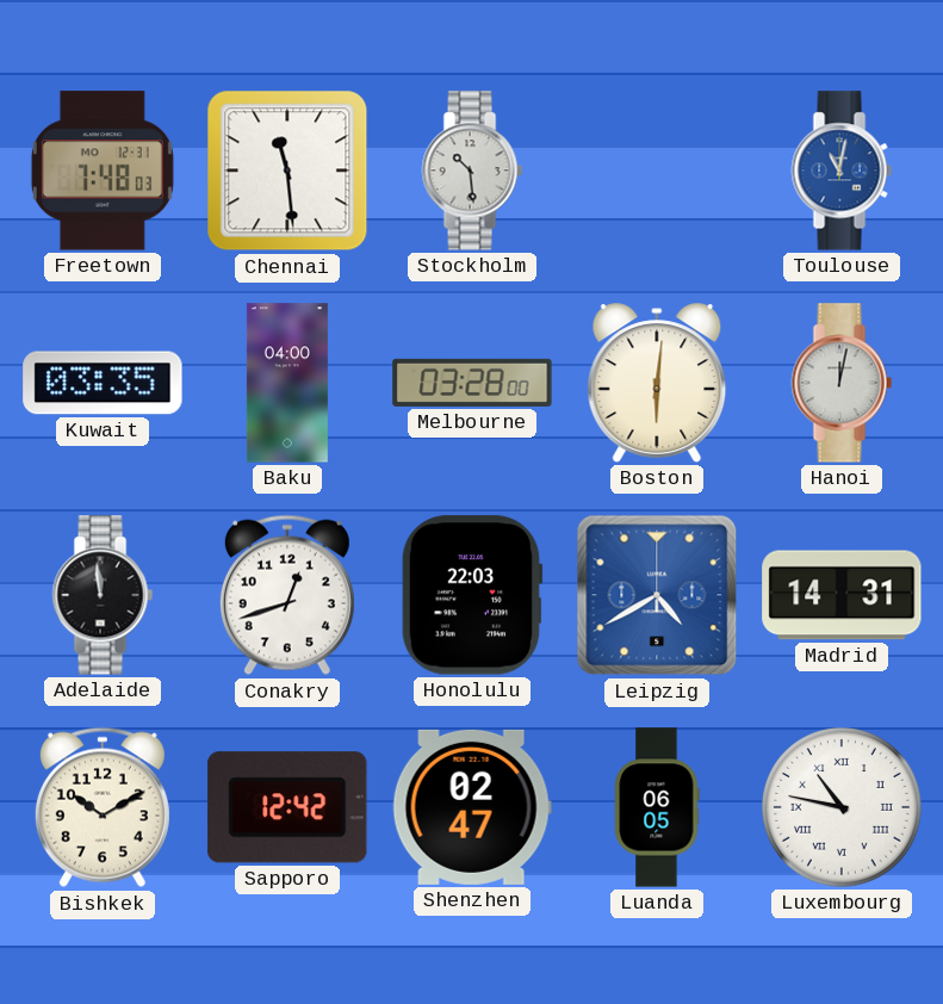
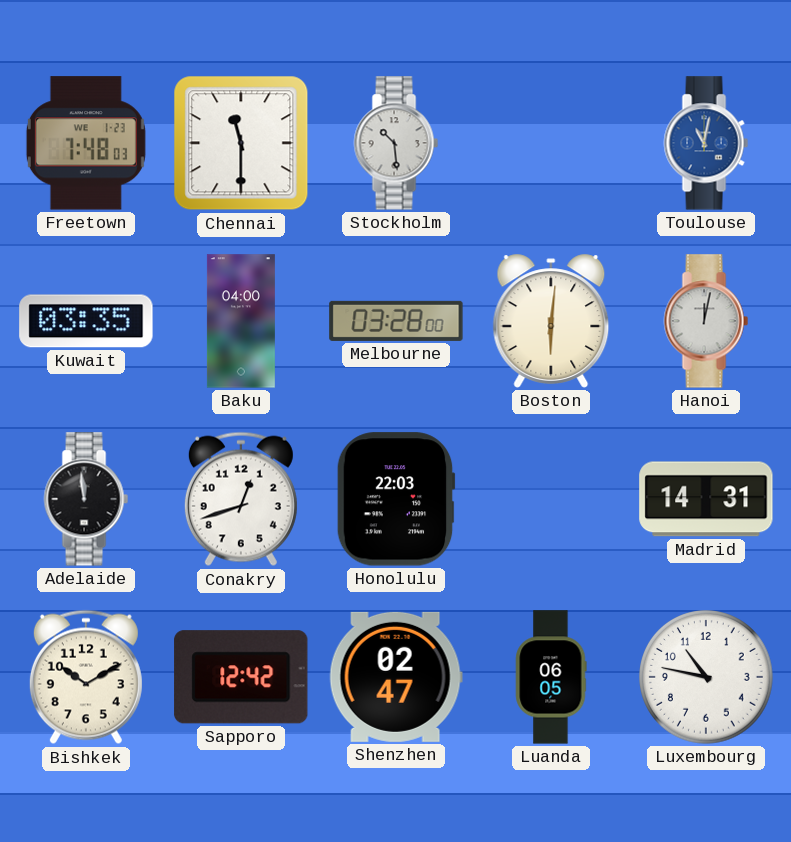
Freetown date: MO 12-31 -> WE 1-23
Chennai: 11:29 -> 11:30
Leipzig: 4:40 -> none
Luxembourg numerals: Roman -> Arabic
